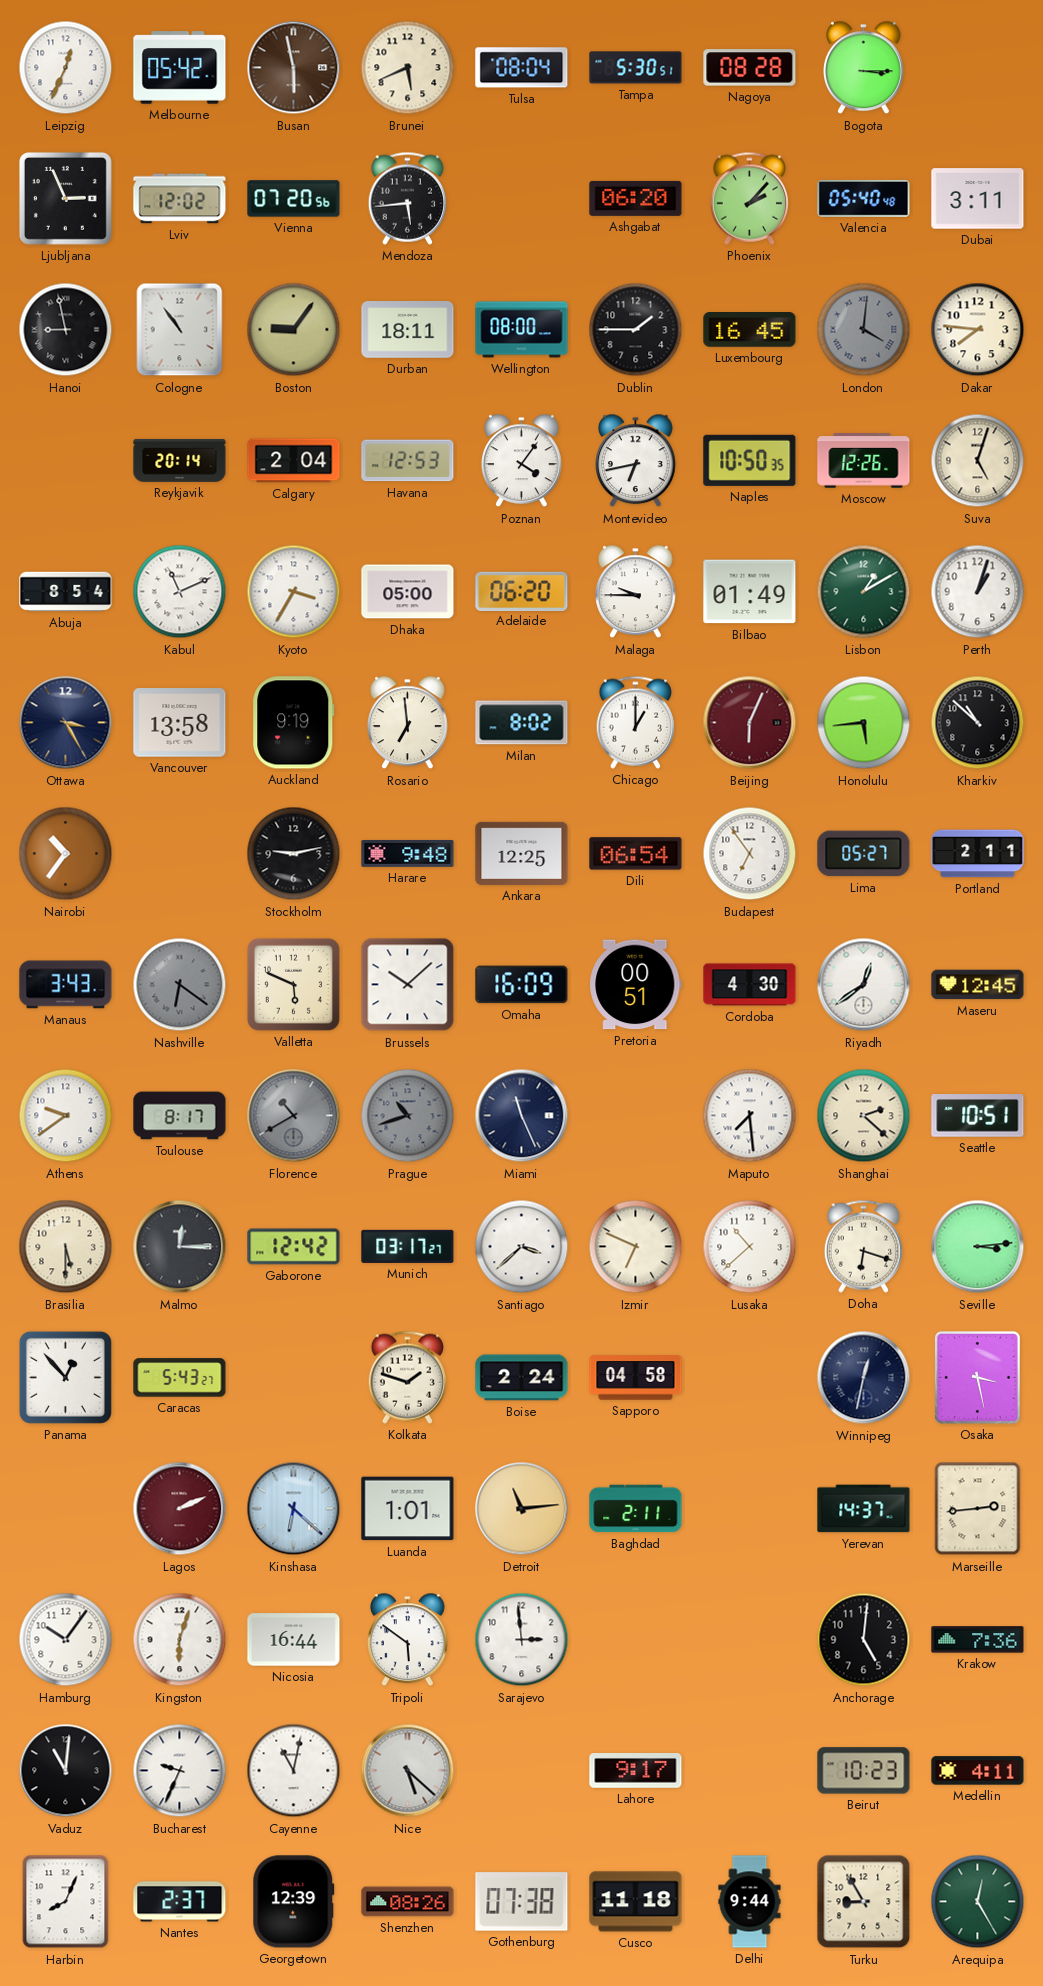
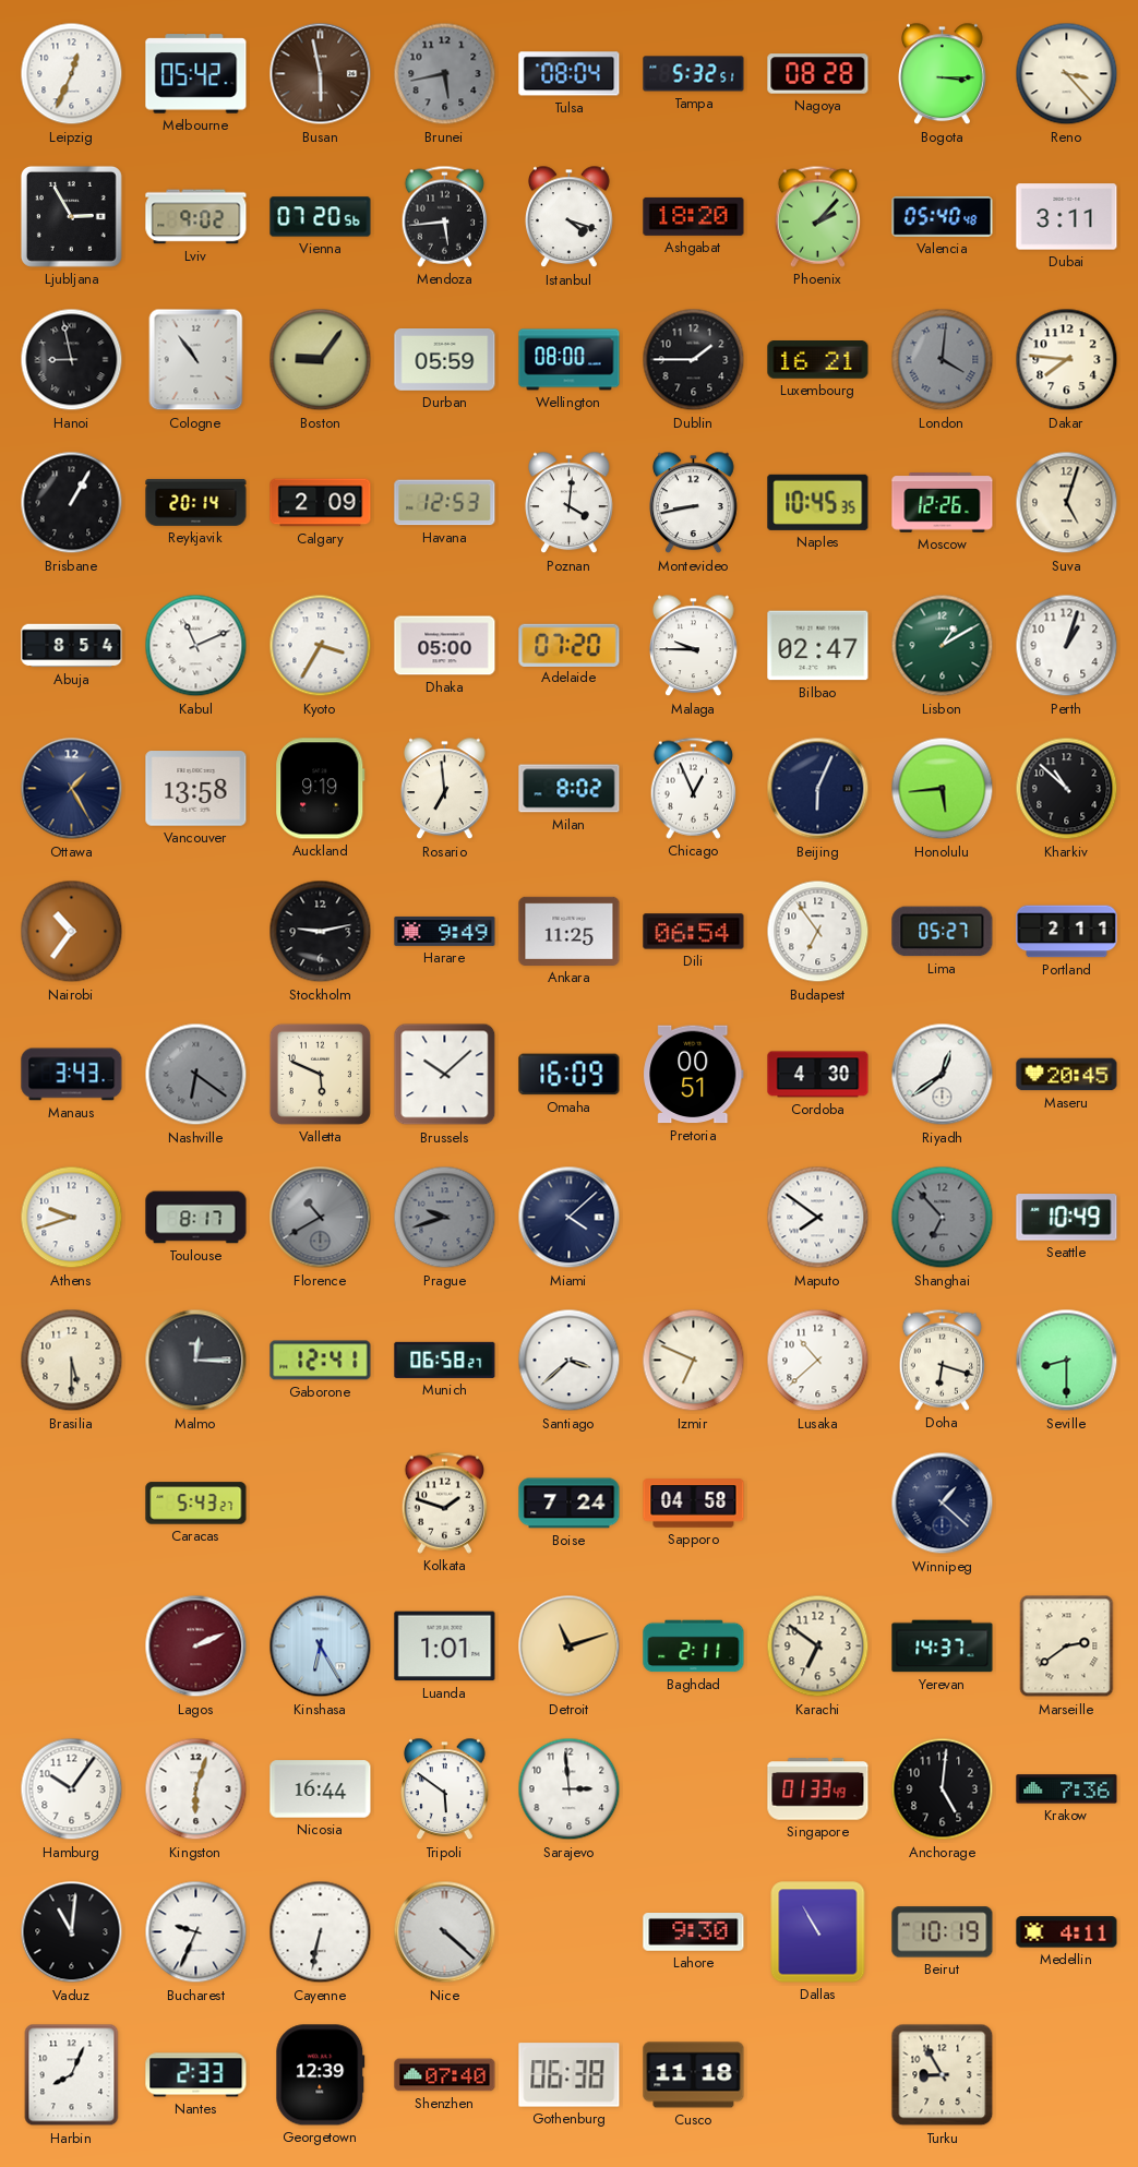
Brunei: 5:41 -> 5:43
Brunei dial: cream -> grey
Tampa: 5:30 -> 5:32
Reno: none -> 3:23
Ljubljana: 2:56 -> 2:55
Lviv: 12:02 -> 9:02
Istanbul: none -> 4:18
Ashgabat: 06:20 -> 18:20
Durban: 18:11 -> 05:59
Luxembourg: 16:45 -> 16:21
Brisbane: none -> 1:05
Calgary: 2:04 -> 2:09
Poznan: 4:06 -> 4:01
Montevideo: 6:43 -> 8:43
Naples: 10:50 -> 10:45
Adelaide: 06:20 -> 07:20
Bilbao: 01:49 -> 02:47
Ottawa: 3:25 -> 1:25
Chicago: 1:00 -> 12:56
Beijing dial: burgundy -> navy
Harare: 9:48 -> 9:49
Ankara: 12:25 -> 11:25
Maseru: 12:45 -> 20:45
Athens: 9:39 -> 9:42
Prague: 10:42 -> 9:42
Miami: 11:26 -> 4:08
Maputo: 7:29 -> 7:51
Shanghai: 2:22 -> 6:53
Shanghai dial: cream -> grey
Seattle: 10:51 -> 10:49
Gaborone: 12:42 -> 12:41
Munich: 03:17 -> 06:58
Seville: 3:14 -> 8:30
Panama: 12:53 -> none
Boise: 2:24 -> 7:24
Winnipeg: 12:32 -> 1:22
Osaka: 3:28 -> none
Kinshasa: 6:22 -> 6:25
Detroit: 11:14 -> 11:12
Karachi: none -> 6:51
Marseille: 2:44 -> 2:39
Singapore: none -> 01:33
Cayenne: 11:02 -> 6:32
Nice: 5:22 -> 4:22
Lahore: 9:17 -> 9:30
Dallas: none -> 10:55
Beirut: 10:23 -> 10:19
Nantes: 2:37 -> 2:33
Shenzhen: 08:26 -> 07:40
Gothenburg: 07:38 -> 06:38
Delhi: 9:44 -> none
Arequipa: 12:25 -> none
